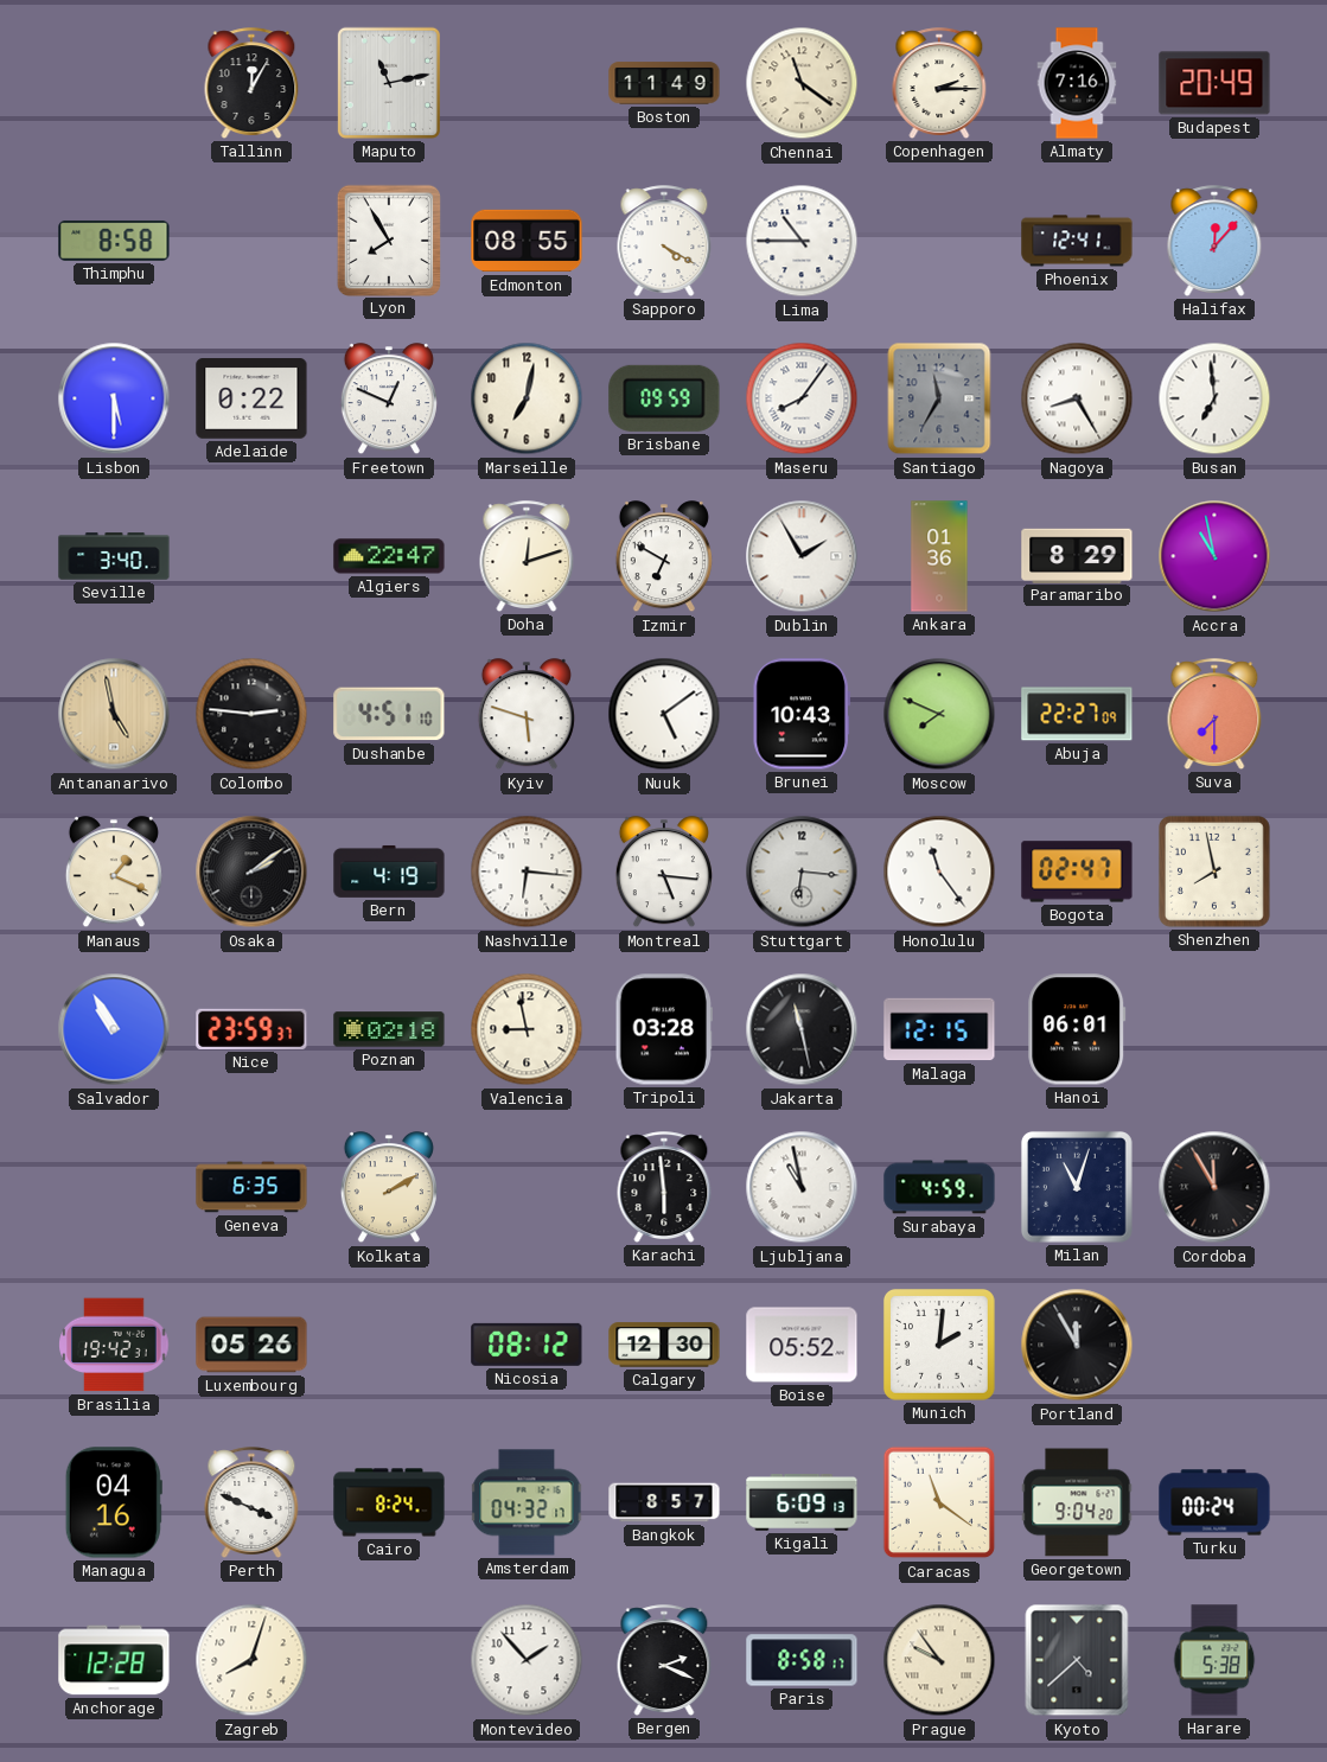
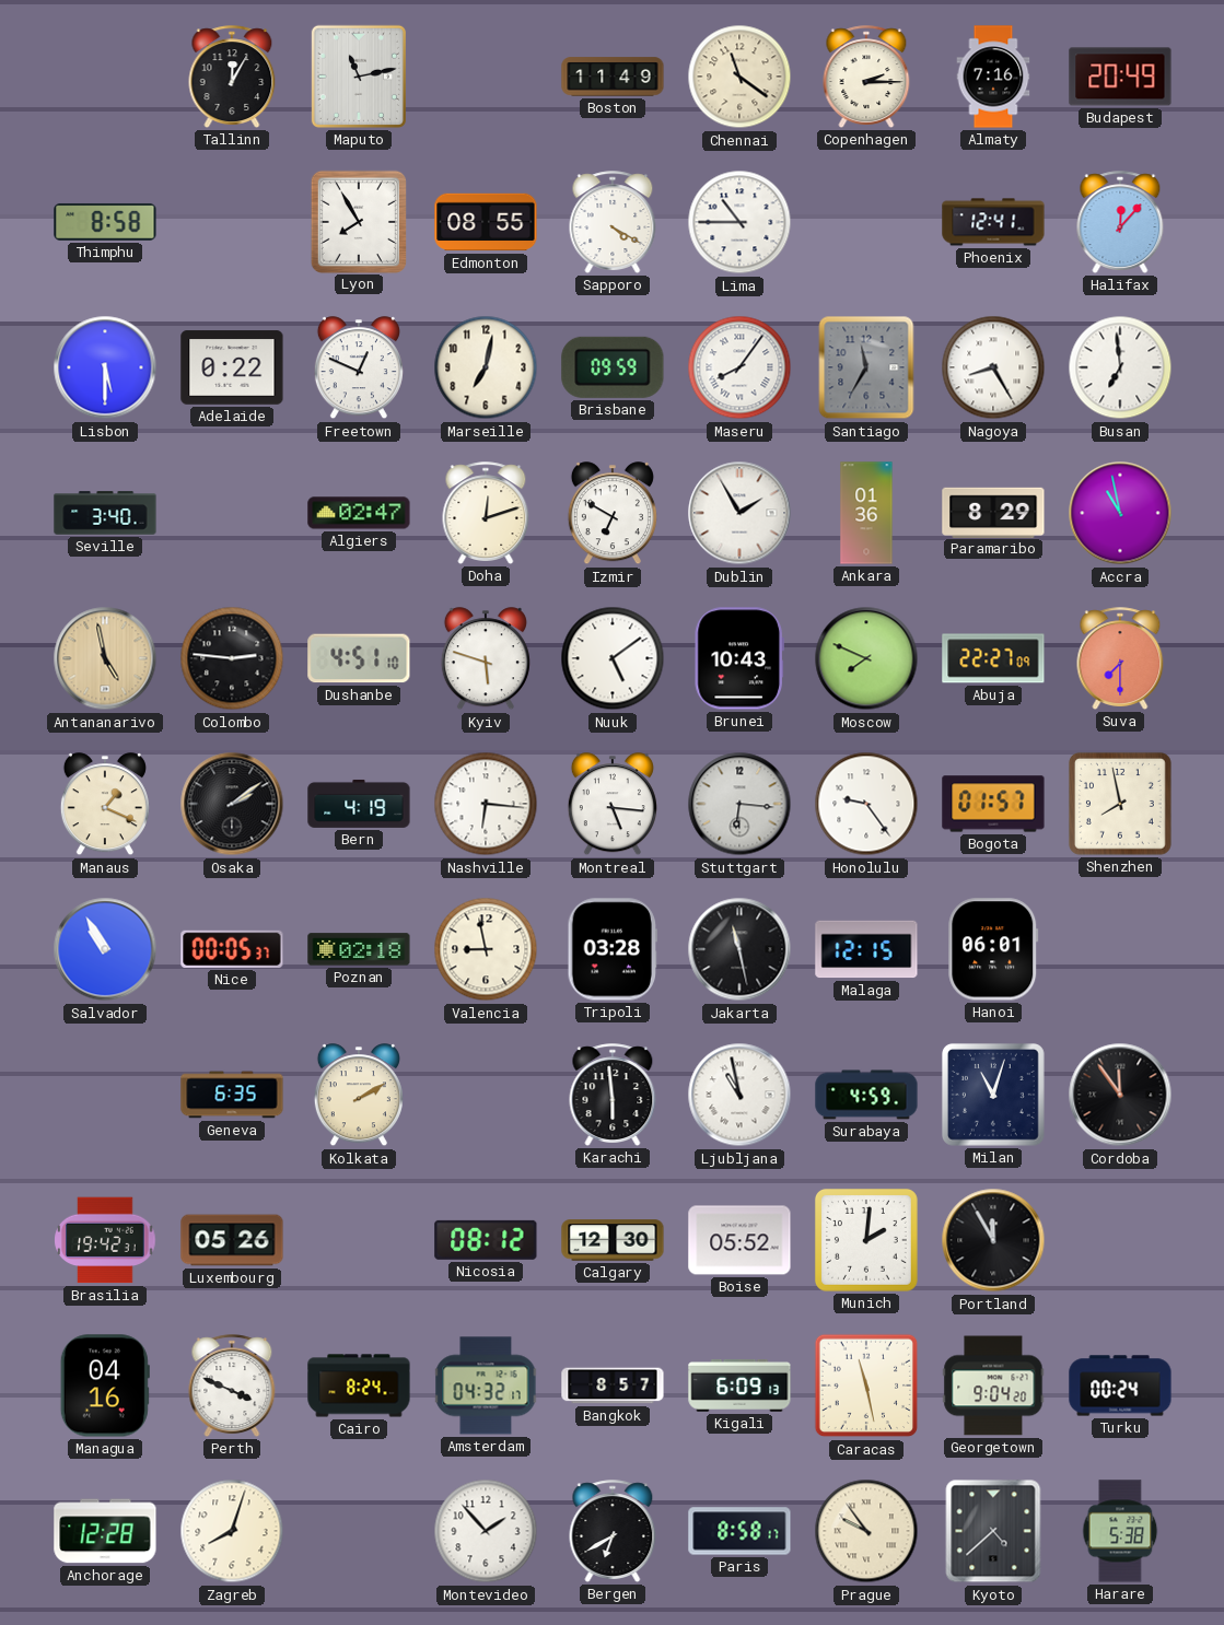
Algiers: 22:47 -> 02:47
Honolulu: 11:24 -> 9:24
Bogota: 02:47 -> 01:57
Nice: 23:59 -> 00:05
Cordoba: 11:55 -> 11:54
Caracas: 11:21 -> 11:28
Bergen: 2:19 -> 6:40
